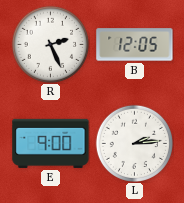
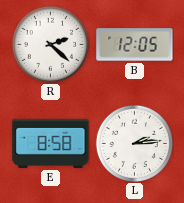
R: 2:26 -> 2:22
E: 9:00 -> 8:58
